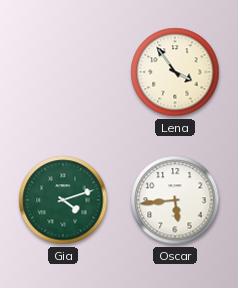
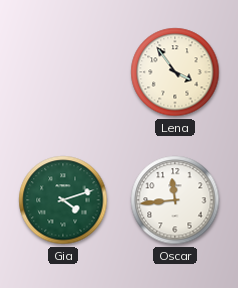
Oscar: 5:44 -> 11:44
